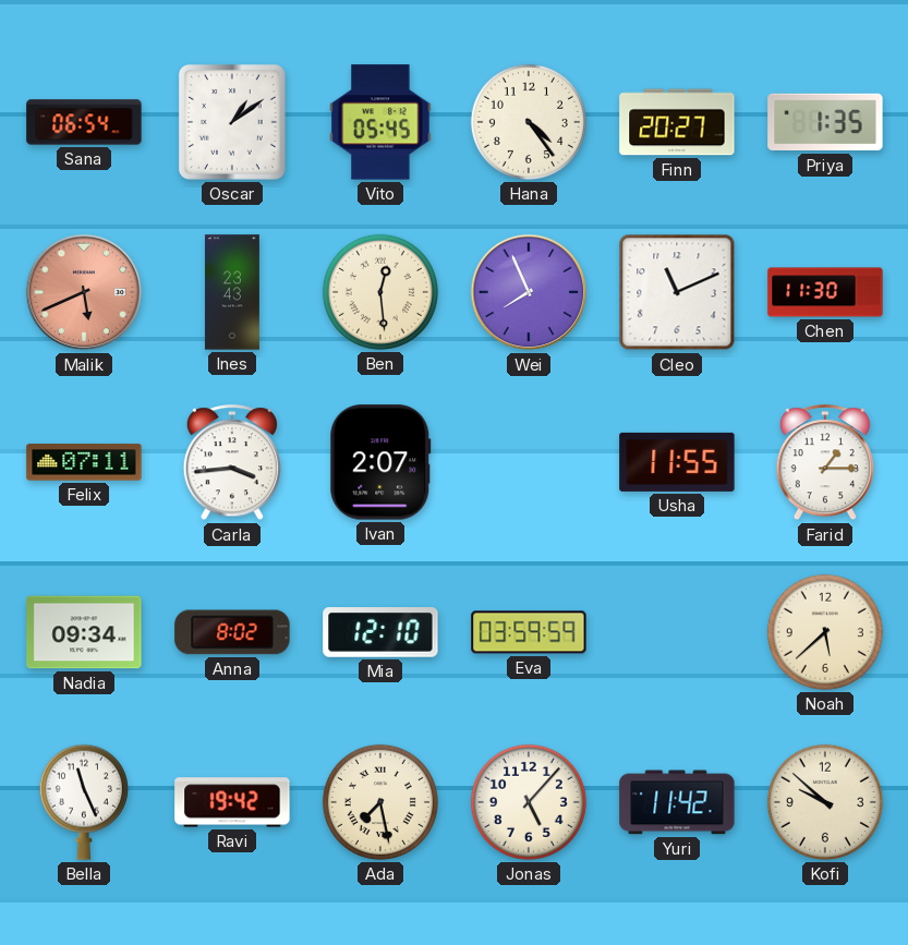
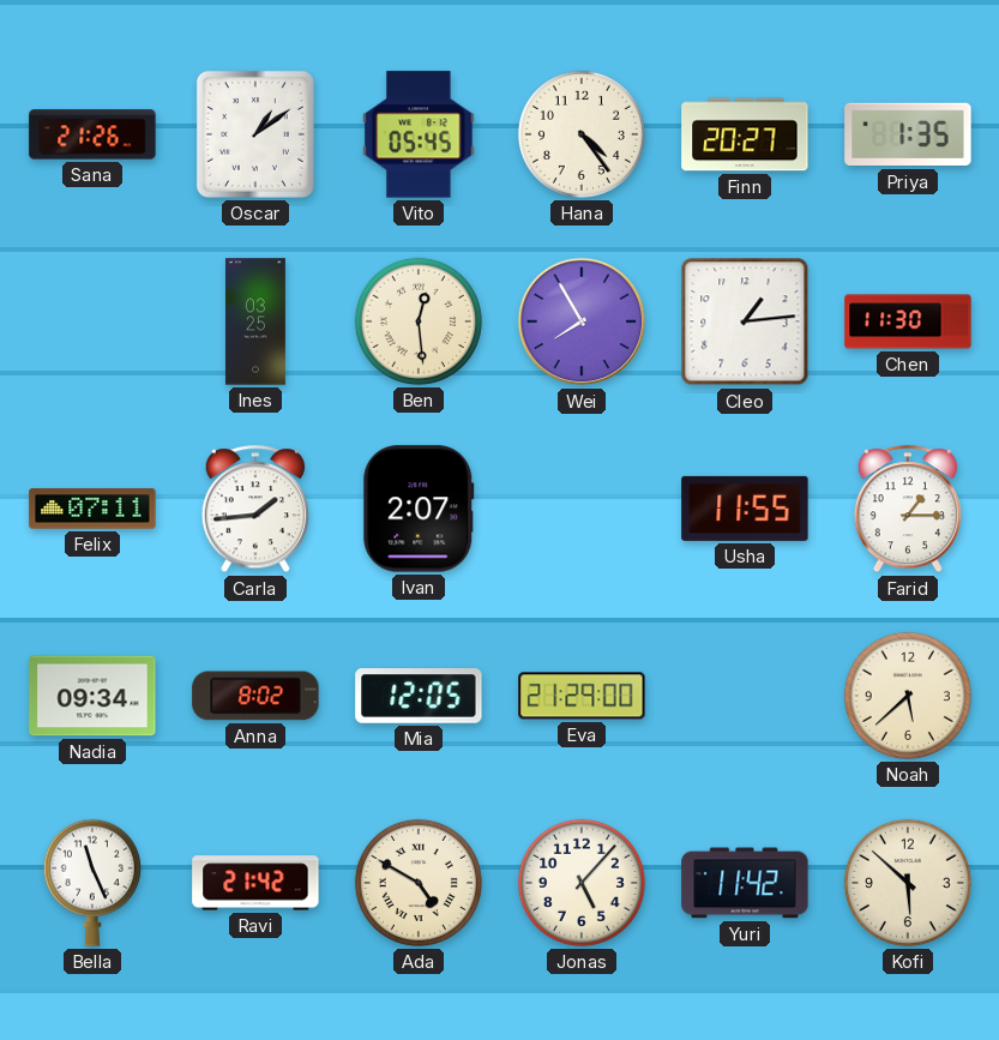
Sana: 06:54 -> 21:26
Malik: 5:41 -> none
Ines: 23:43 -> 03:25
Wei: 7:56 -> 7:55
Cleo: 11:11 -> 1:14
Carla: 3:44 -> 1:44
Mia: 12:10 -> 12:05
Eva: 03:59 -> 21:29
Ravi: 19:42 -> 21:42
Ada: 7:28 -> 4:50
Kofi: 9:52 -> 5:52
